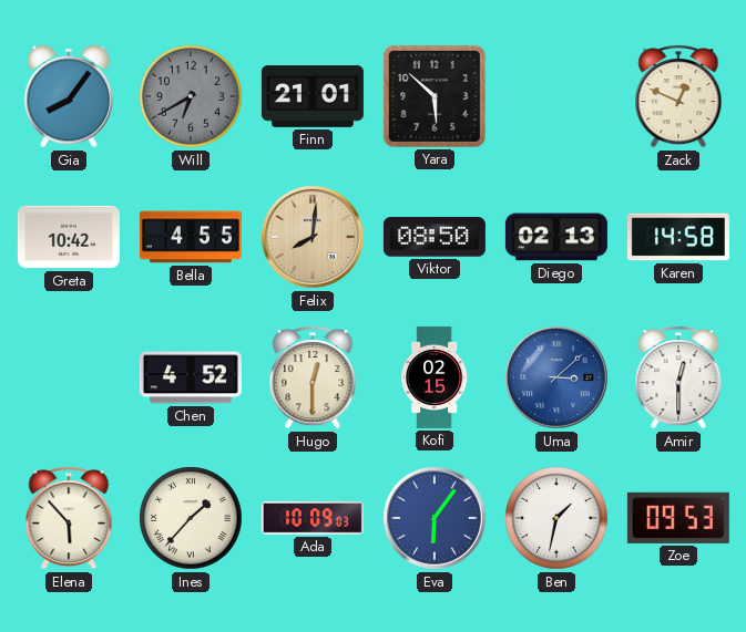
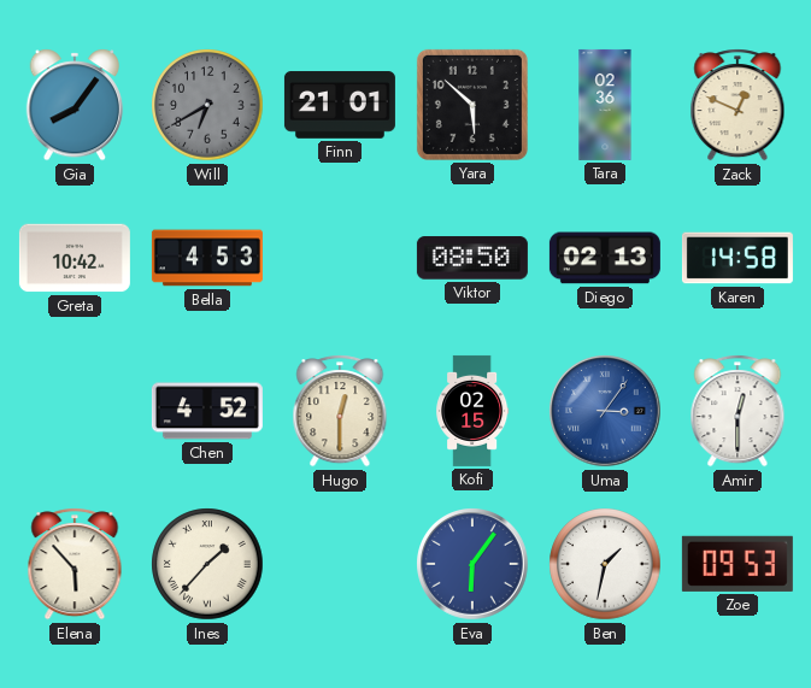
Tara: none -> 02:36
Bella: 4:55 -> 4:53
Felix: 8:01 -> none
Uma: 3:08 -> 3:06
Ada: 10:09 -> none
